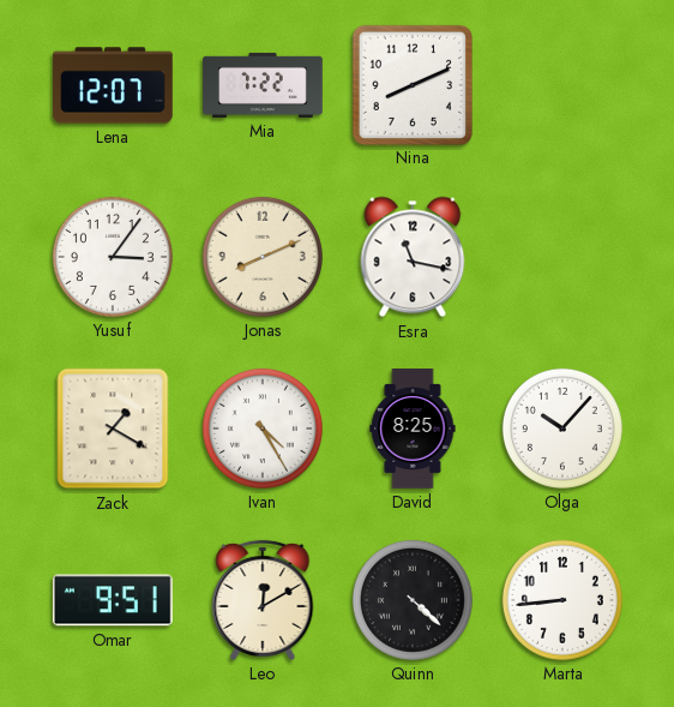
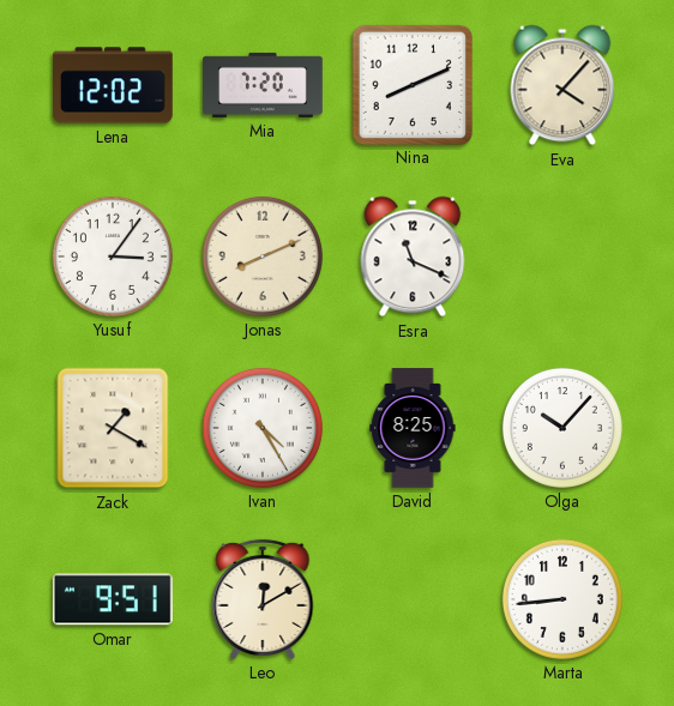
Lena: 12:07 -> 12:02
Mia: 7:22 -> 7:20
Eva: none -> 4:07
Esra: 11:17 -> 11:19
Quinn: 4:22 -> none
